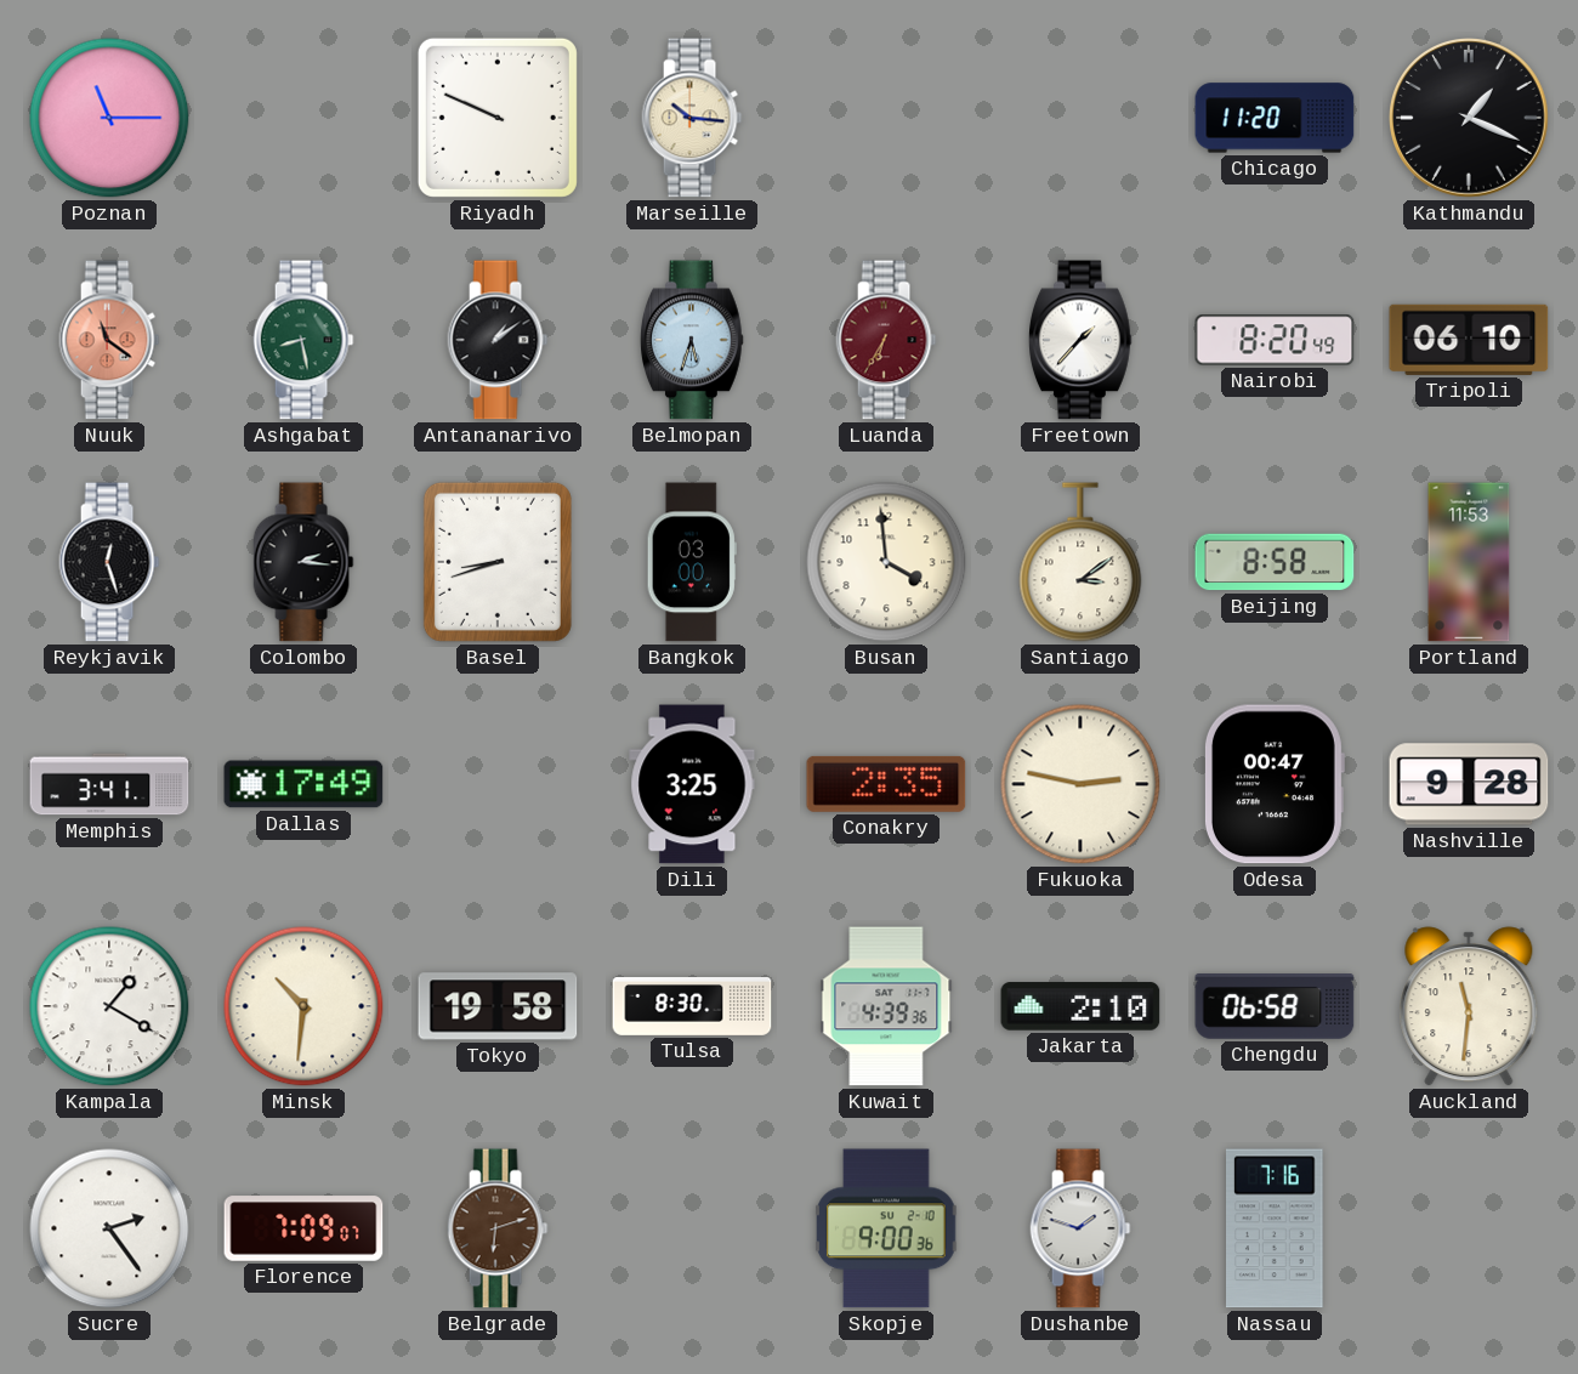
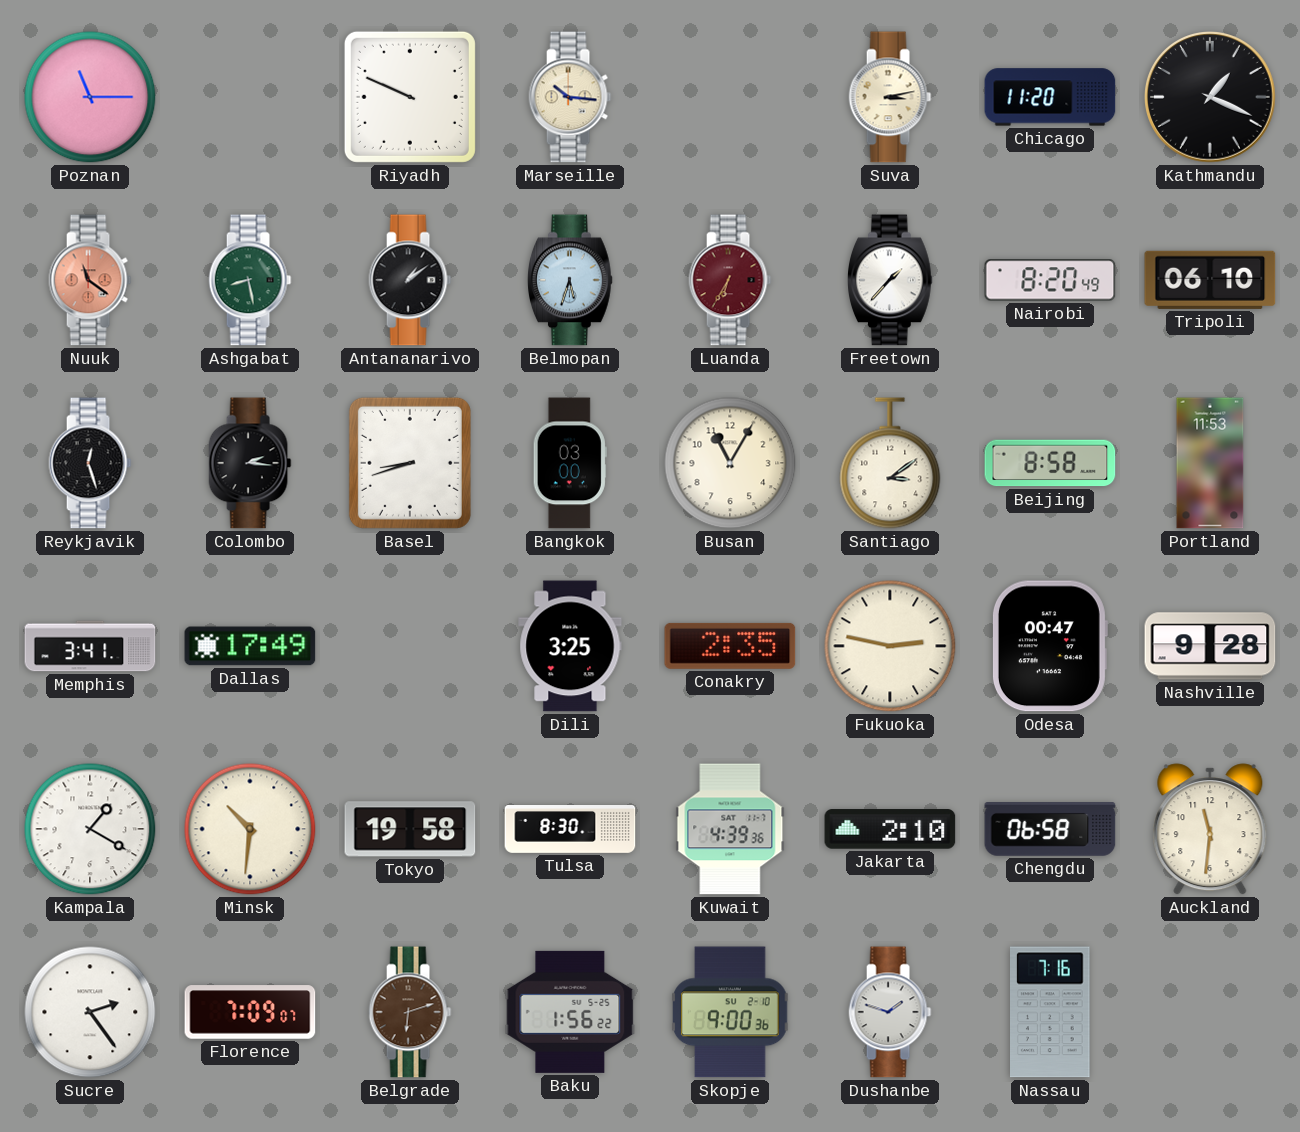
Suva: none -> 3:13
Busan: 3:59 -> 11:05
Baku: none -> 1:56
